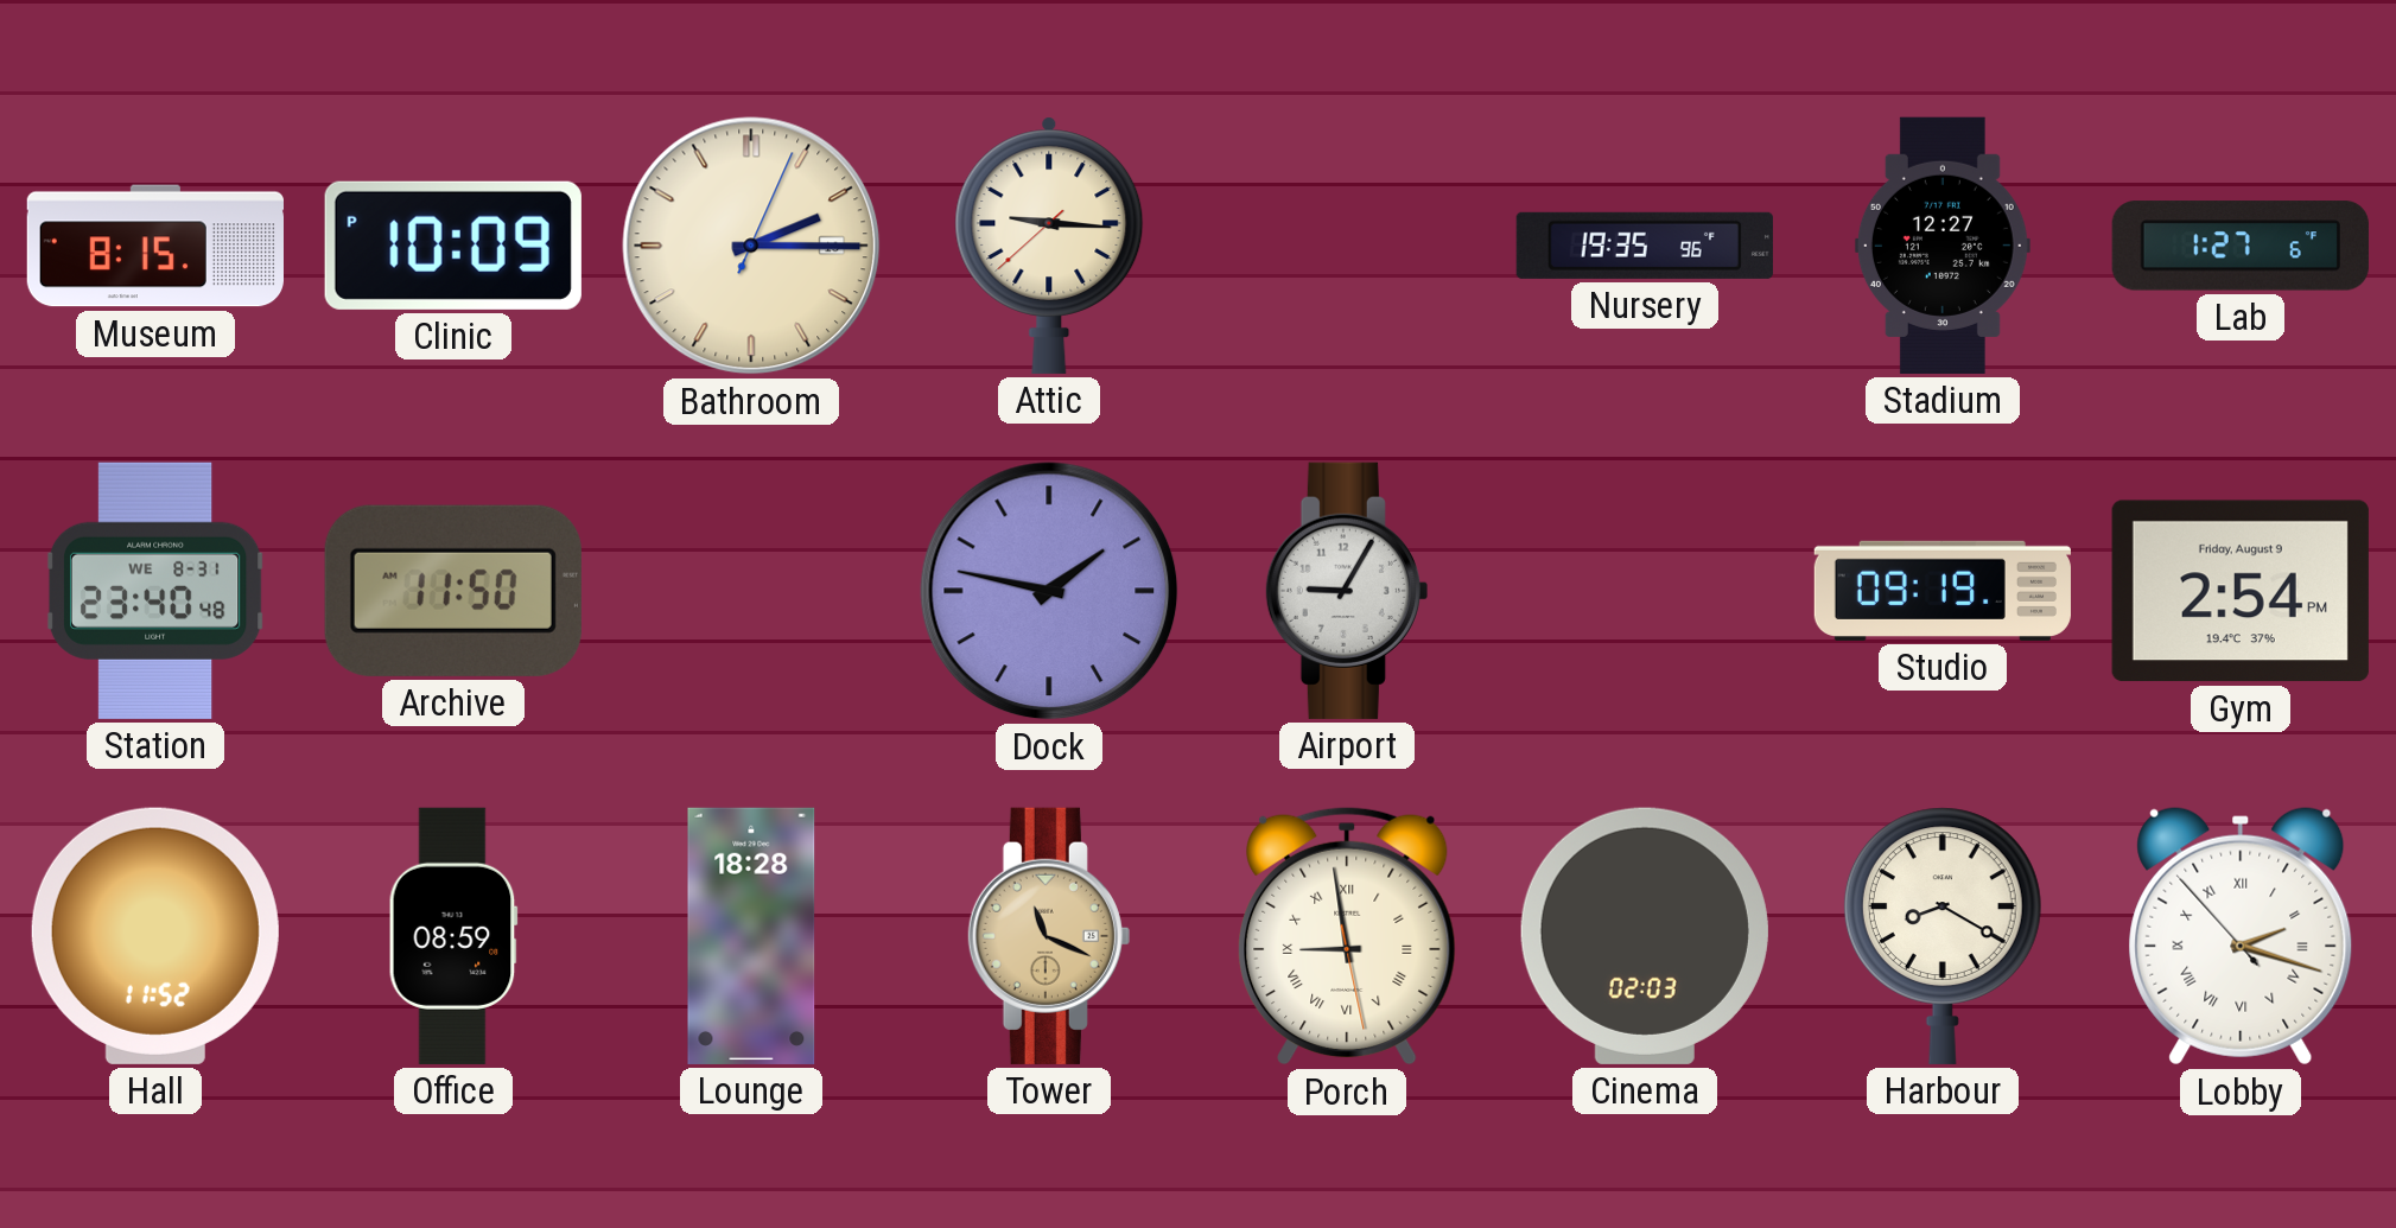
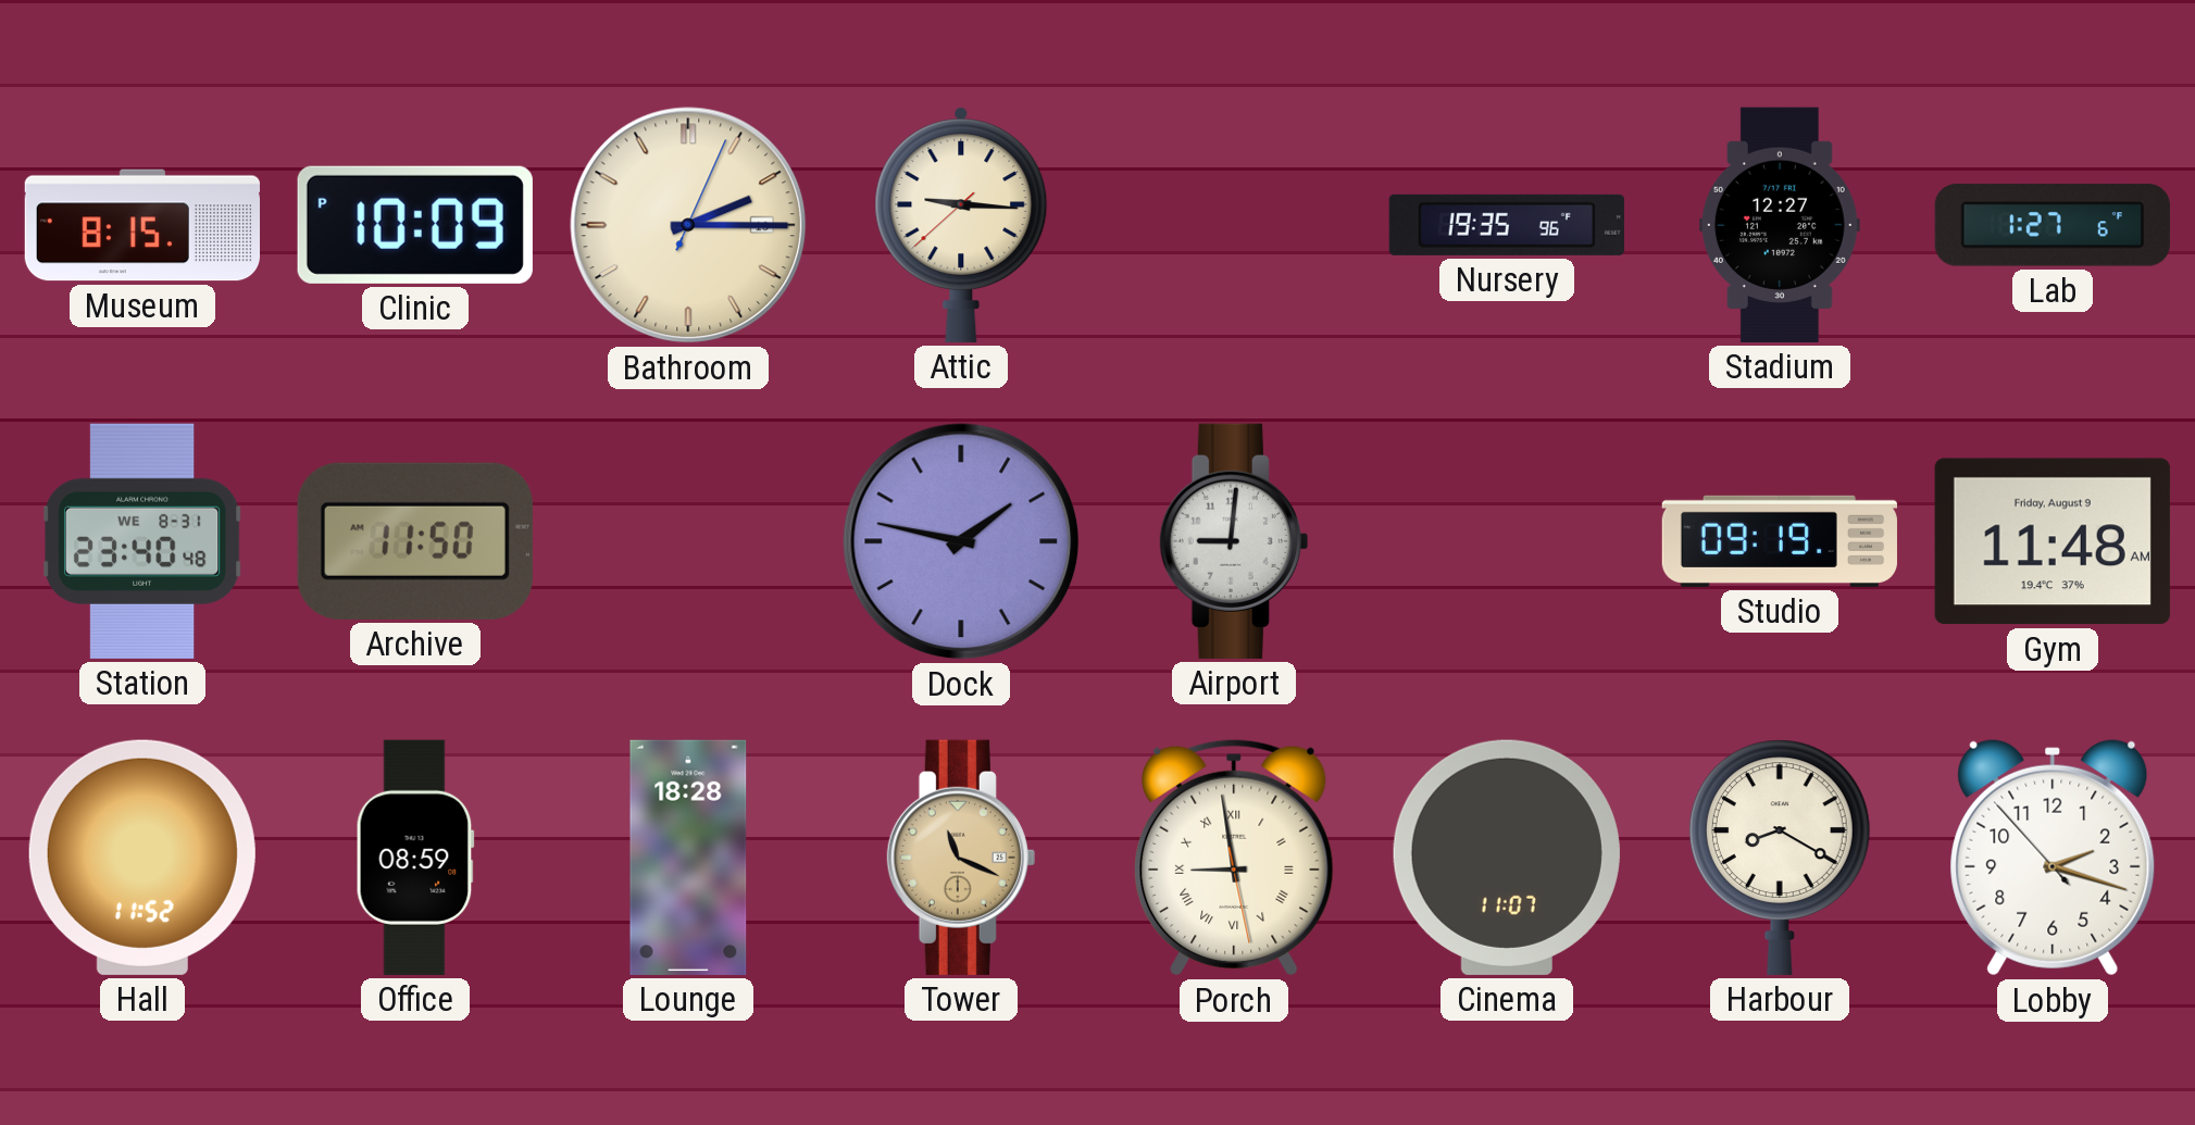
Airport: 9:05 -> 9:01
Gym: 2:54 -> 11:48
Cinema: 02:03 -> 11:07
Lobby numerals: Roman -> Arabic
